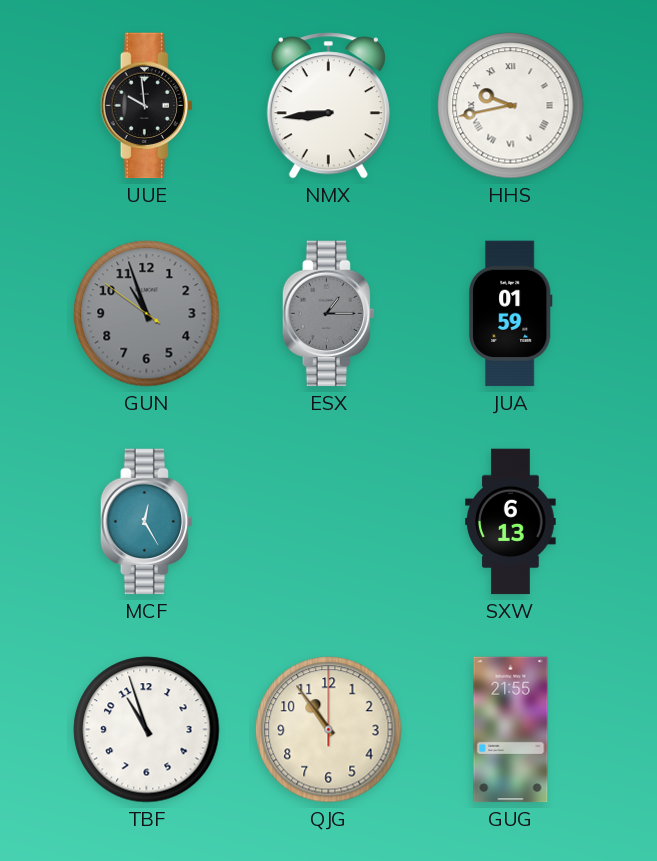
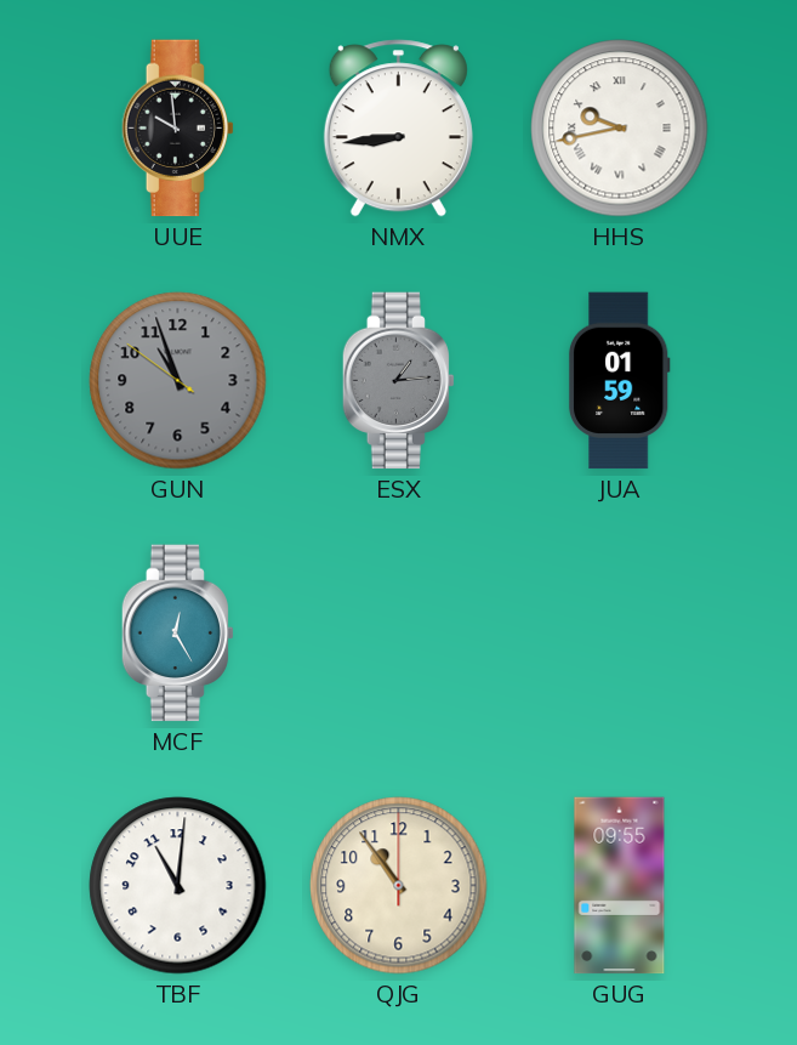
ESX: 1:15 -> 1:14
SXW: 6:13 -> none
TBF: 10:57 -> 11:01
GUG: 21:55 -> 09:55
